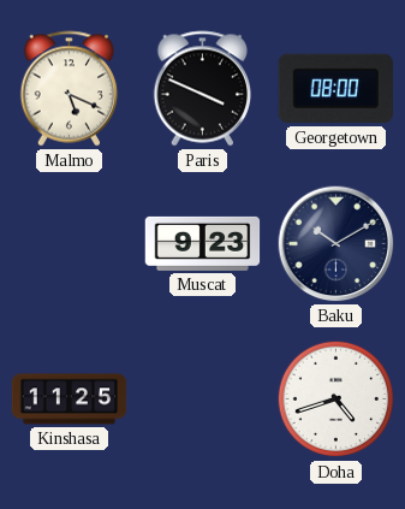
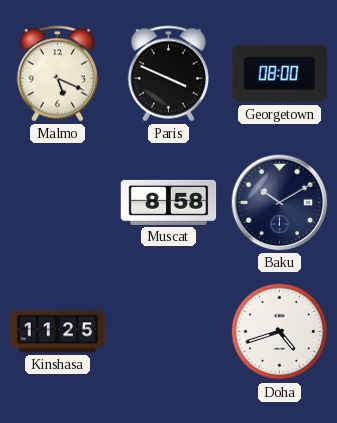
Muscat: 9:23 -> 8:58
